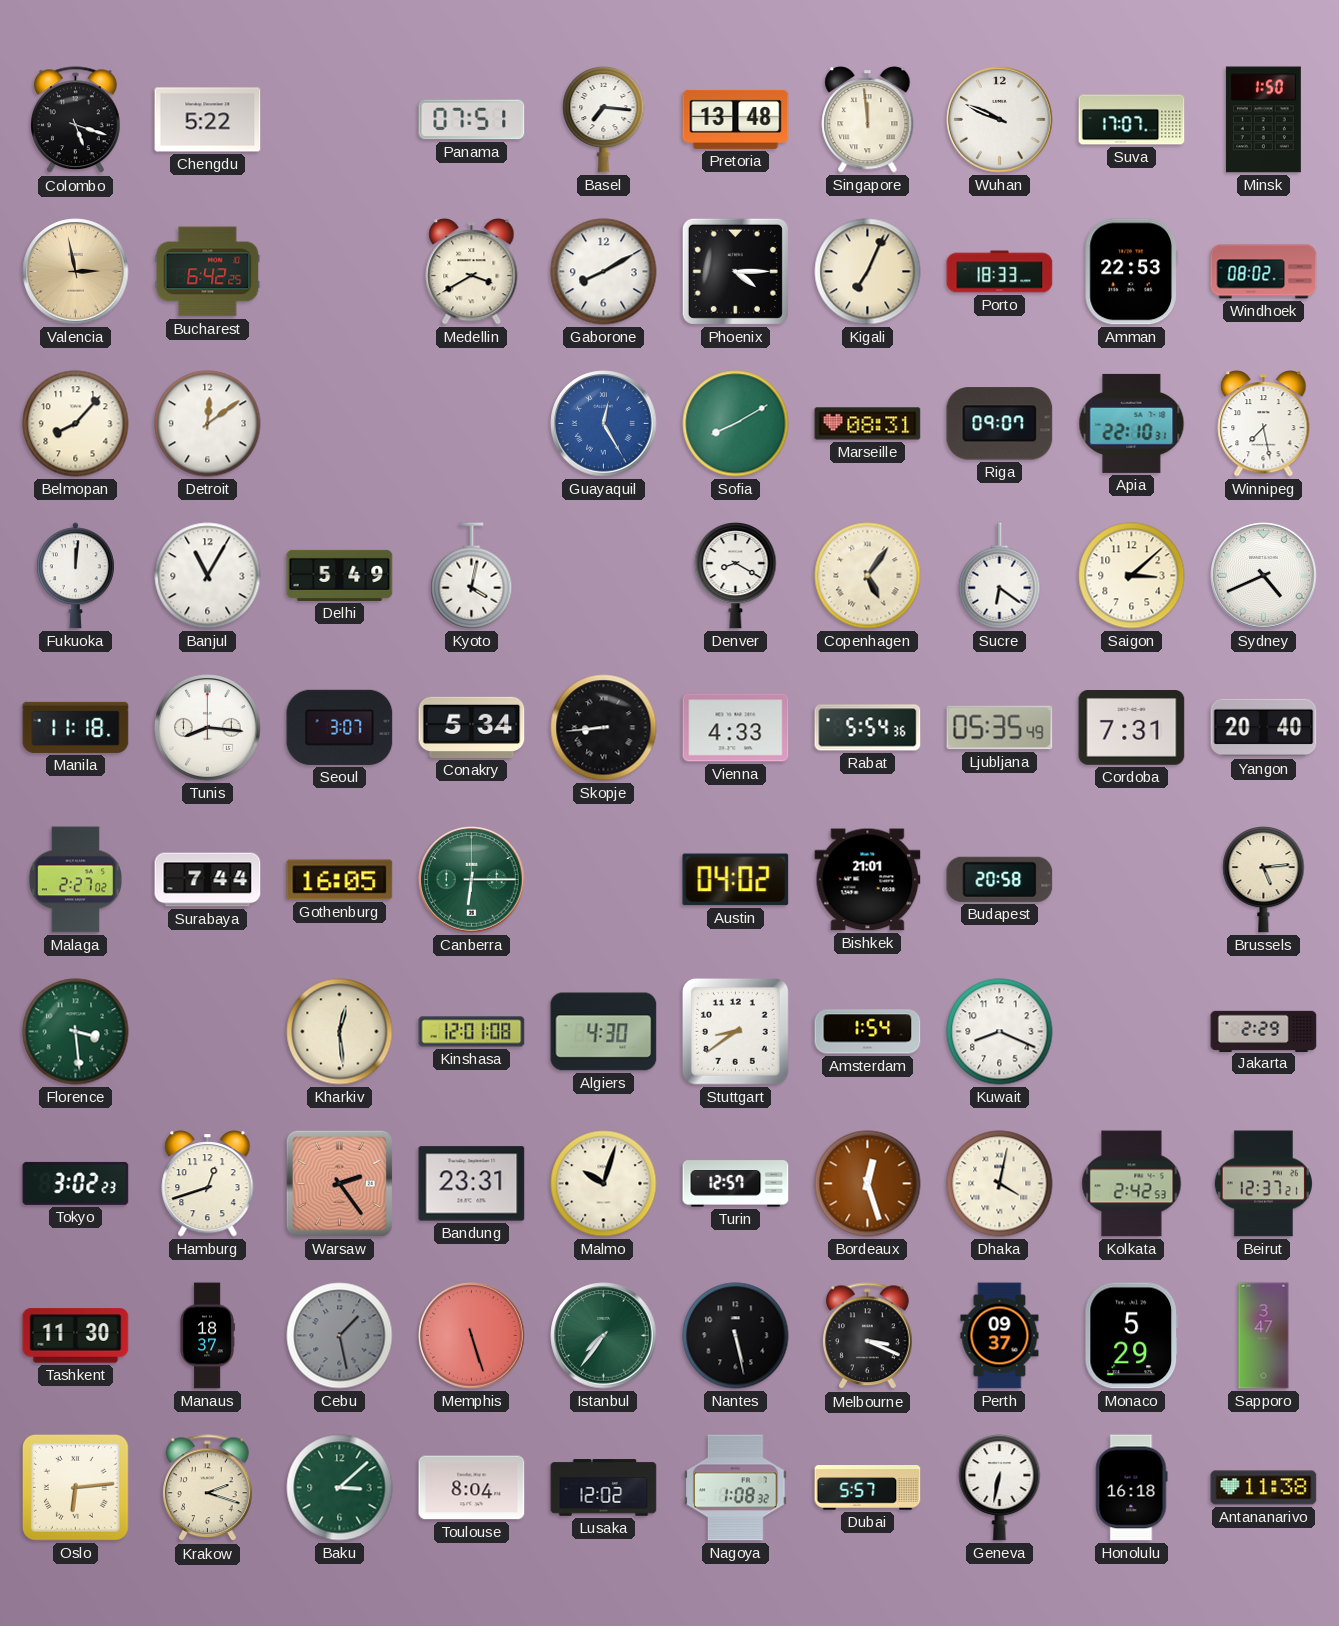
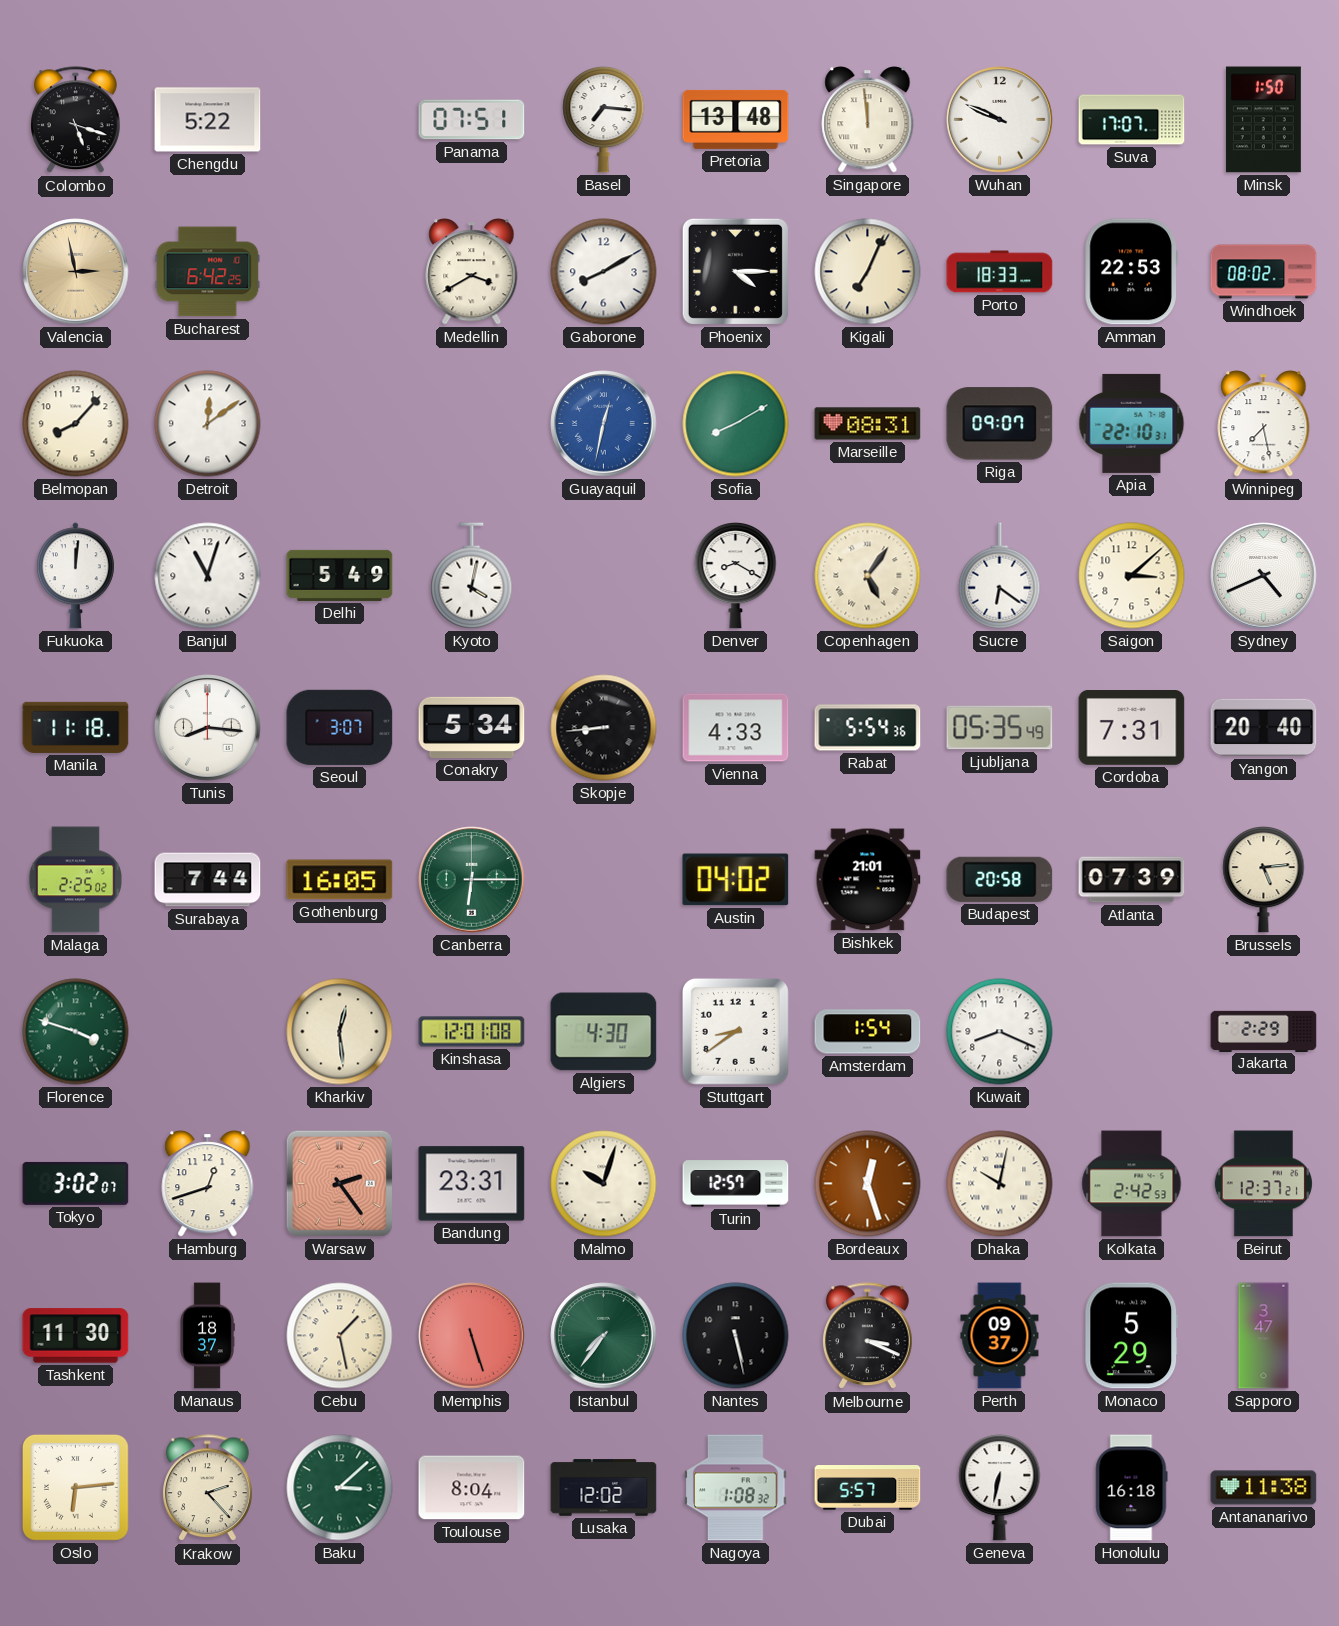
Guayaquil: 12:25 -> 12:32
Banjul: 11:05 -> 11:03
Malaga: 2:27 -> 2:25
Atlanta: none -> 07:39
Florence: 3:29 -> 3:48
Tokyo: 3:02:23 -> 3:02:07
Dhaka: 4:02 -> 10:02
Cebu dial: grey -> cream
Krakow: 2:18 -> 2:23
